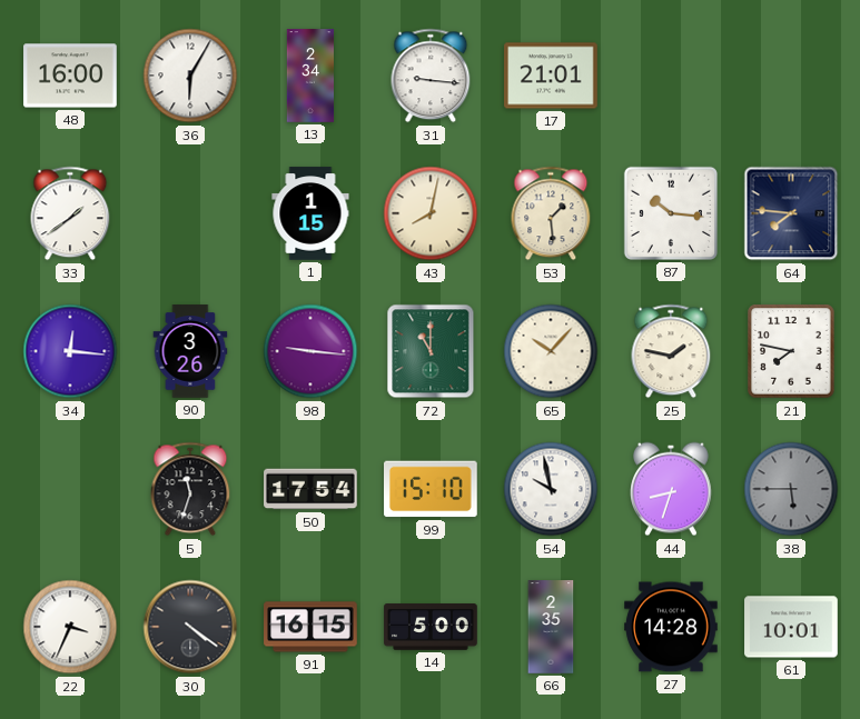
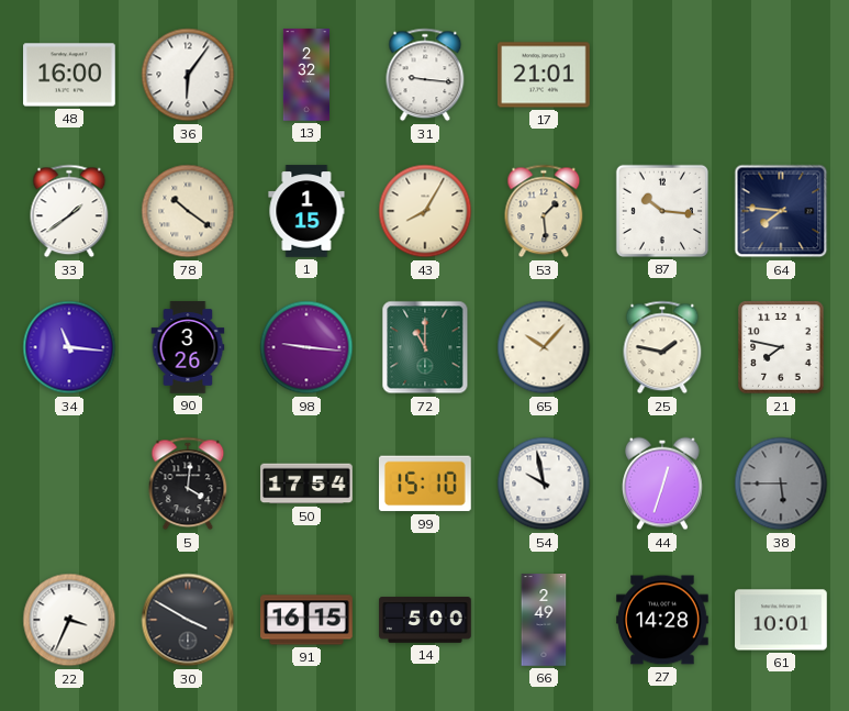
36: 6:05 -> 6:06
13: 2:34 -> 2:32
78: none -> 10:21
43: 8:02 -> 8:05
34: 12:16 -> 11:16
5: 11:33 -> 4:01
44: 8:33 -> 12:33
30: 4:21 -> 3:50
66: 2:35 -> 2:49
